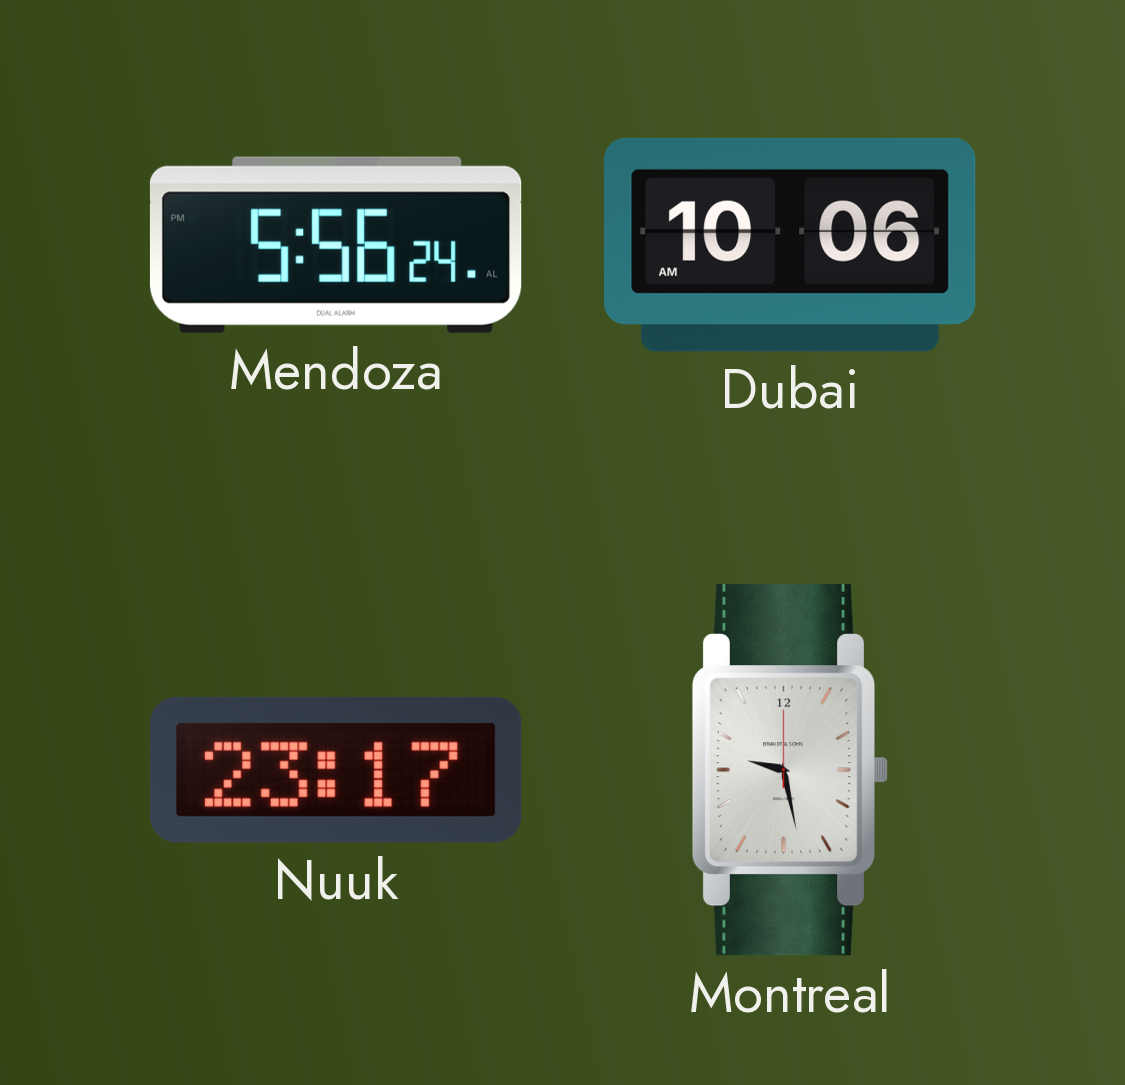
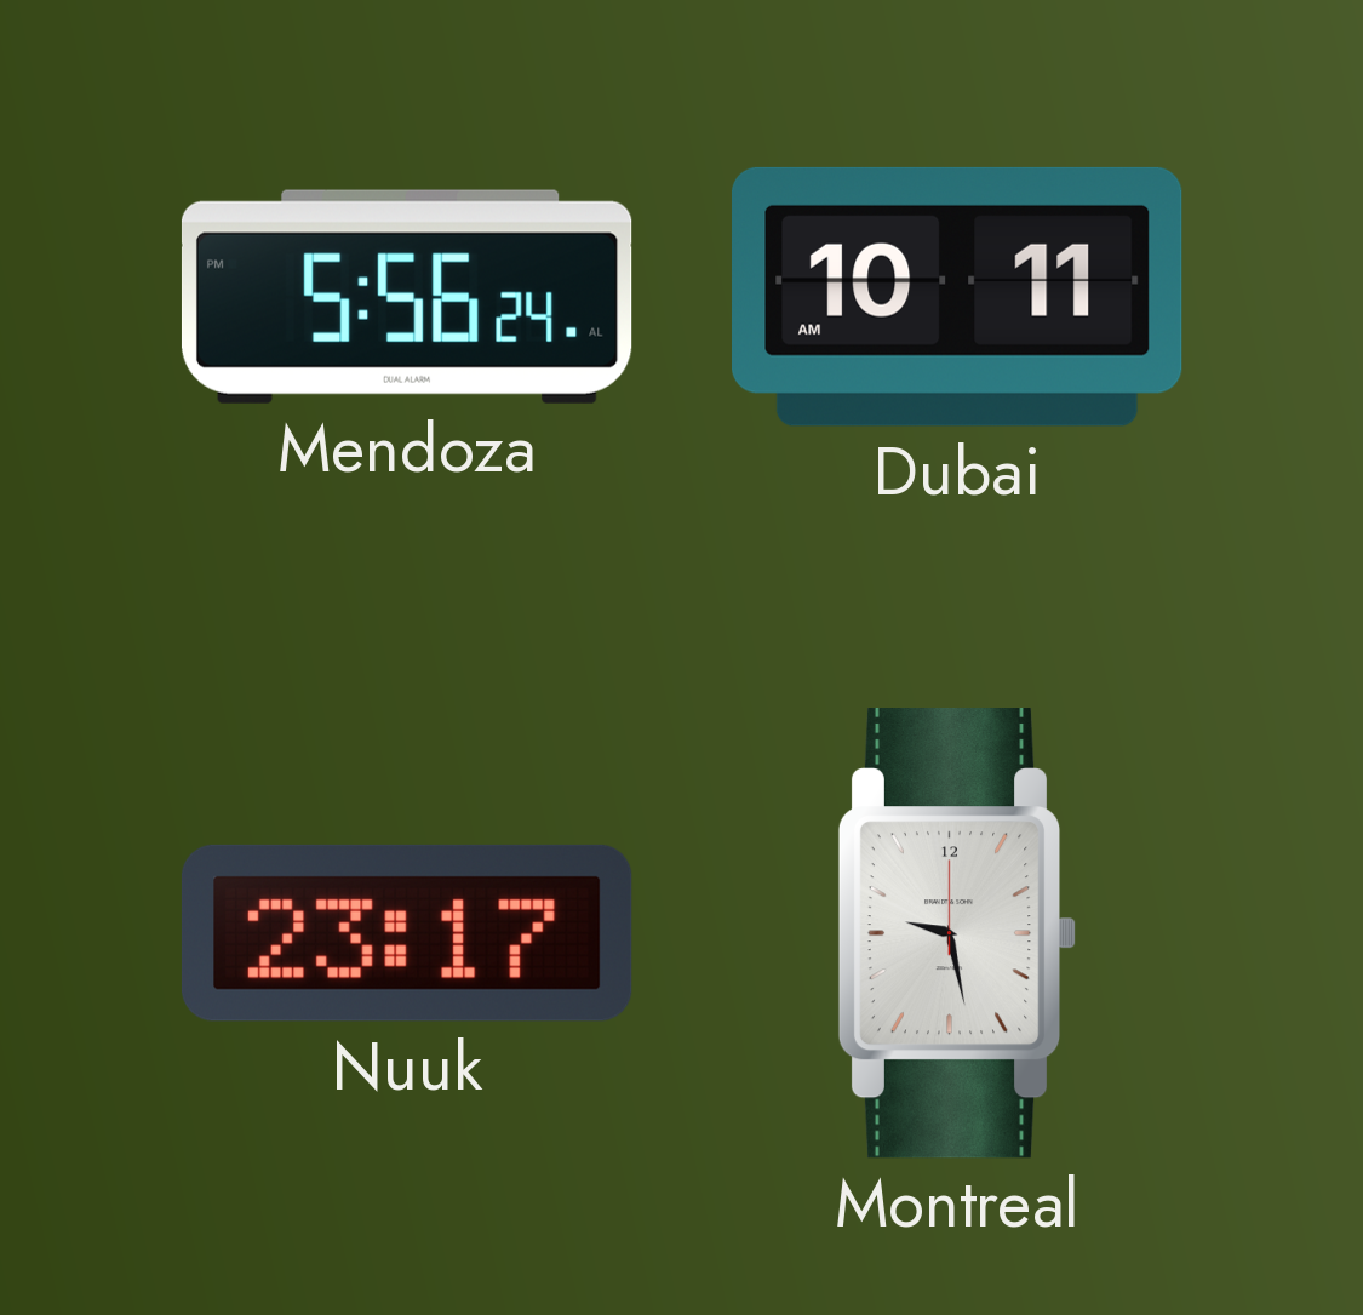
Dubai: 10:06 -> 10:11
